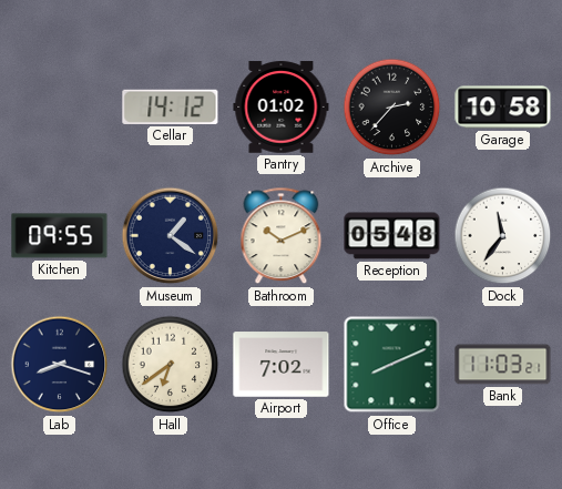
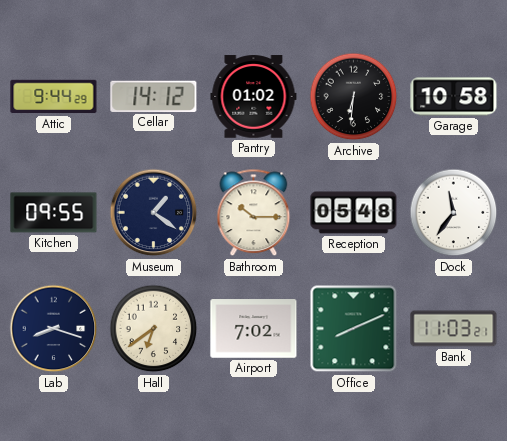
Attic: none -> 9:44
Archive: 2:37 -> 6:31
Bathroom: 10:11 -> 10:15
